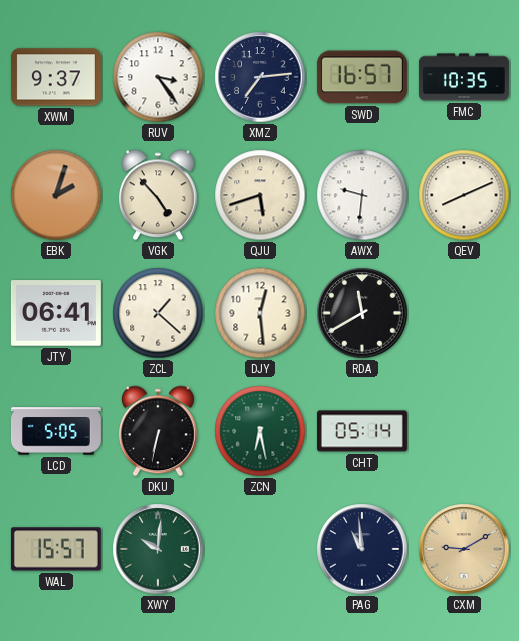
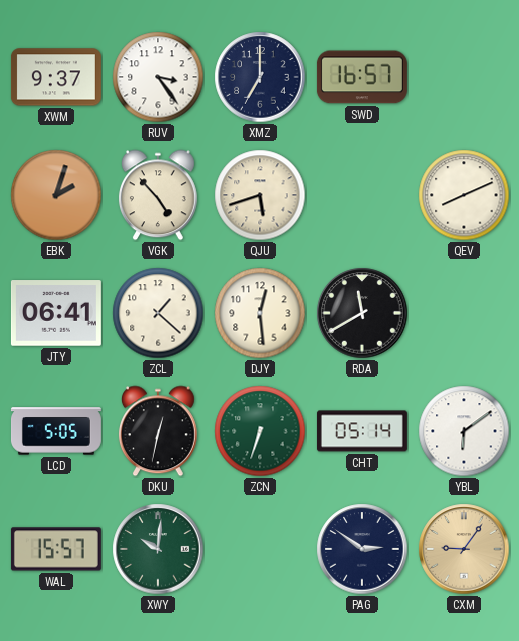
XMZ: 7:14 -> 7:00
FMC: 10:35 -> none
AWX: 9:31 -> none
DKU: 6:32 -> 12:32
ZCN: 6:28 -> 6:33
YBL: none -> 6:09
PAG: 10:59 -> 2:51
CXM: 9:10 -> 9:06
